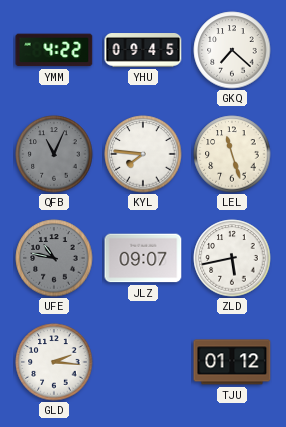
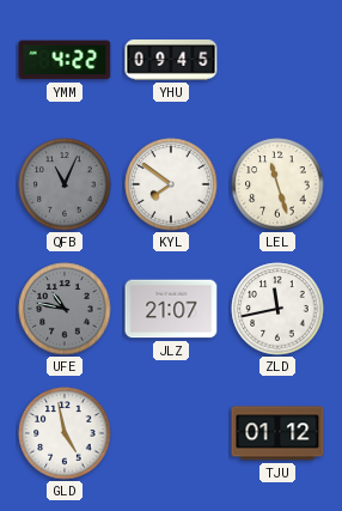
GKQ: 7:22 -> none
KYL: 7:46 -> 7:51
JLZ: 09:07 -> 21:07
ZLD: 5:43 -> 11:43
GLD: 2:16 -> 4:58
